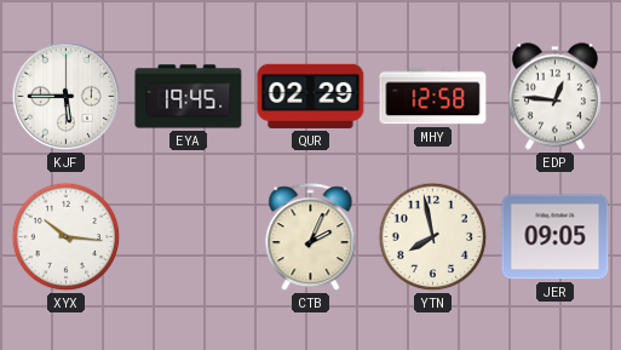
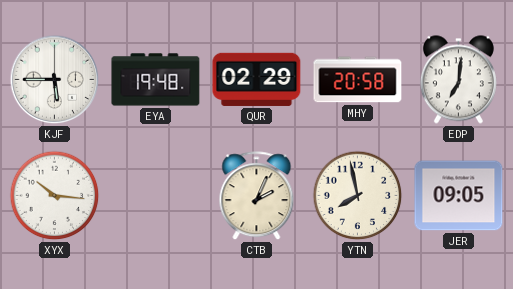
EYA: 19:45 -> 19:48
MHY: 12:58 -> 20:58
EDP: 12:46 -> 7:01
